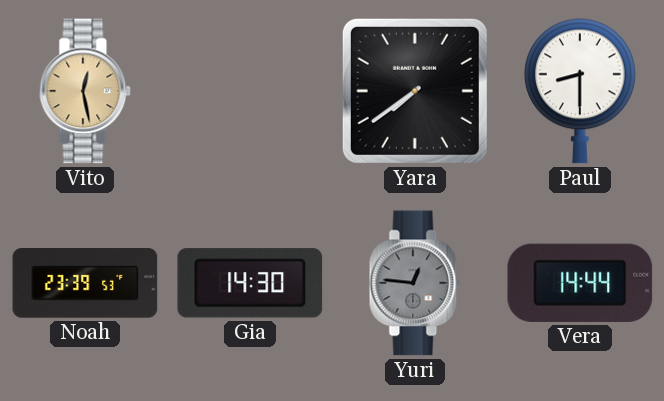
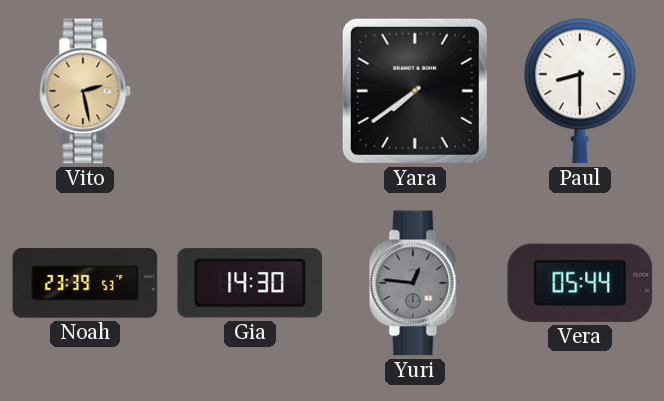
Vito: 12:28 -> 2:28
Vera: 14:44 -> 05:44
